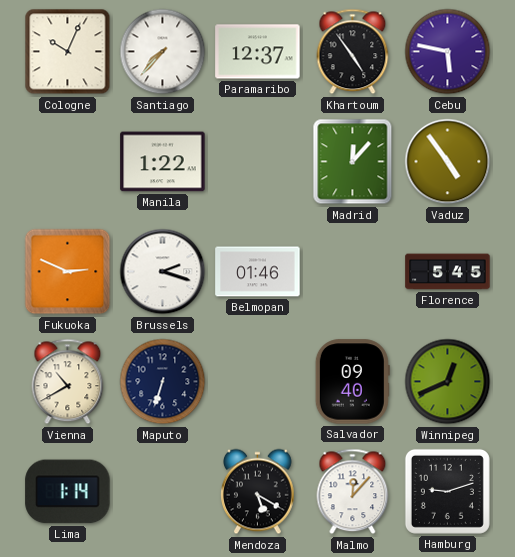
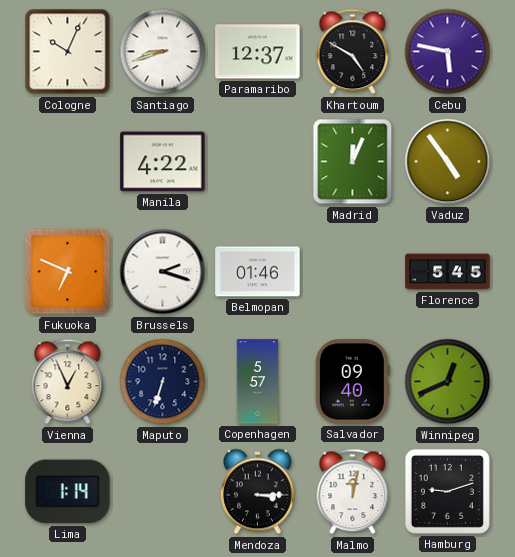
Santiago: 7:37 -> 8:42
Khartoum: 4:54 -> 4:50
Manila: 1:22 -> 4:22
Madrid: 12:07 -> 12:04
Fukuoka: 2:49 -> 6:49
Vienna: 10:40 -> 12:56
Copenhagen: none -> 5:57
Mendoza: 5:20 -> 3:15
Malmo: 12:07 -> 12:02
